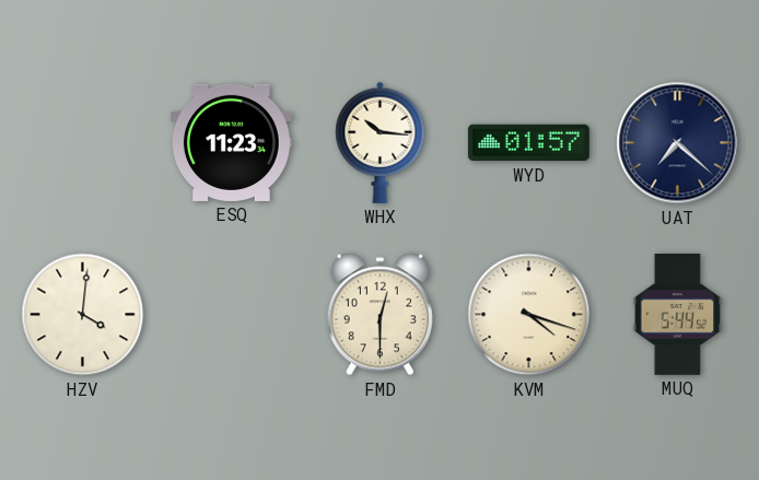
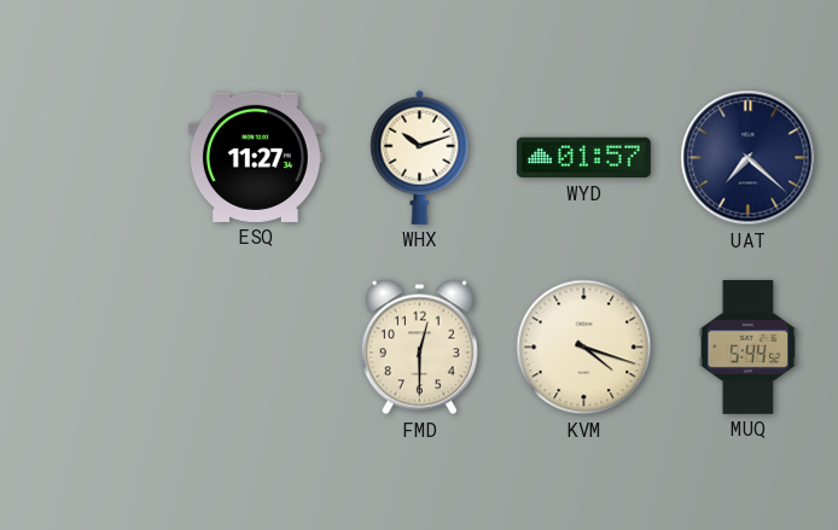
ESQ: 11:23 -> 11:27
WHX: 10:16 -> 10:12
HZV: 4:01 -> none
